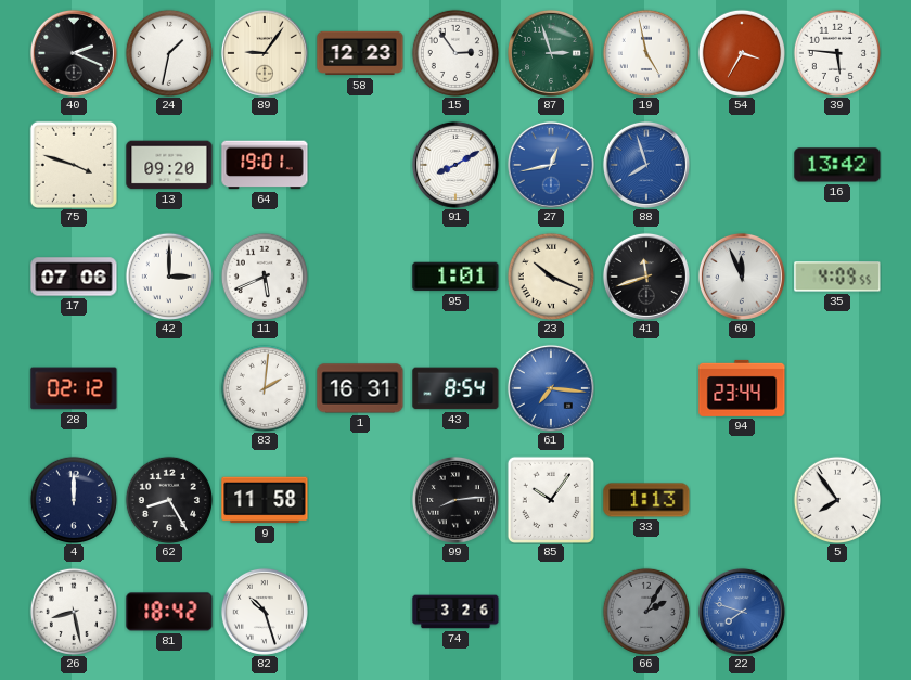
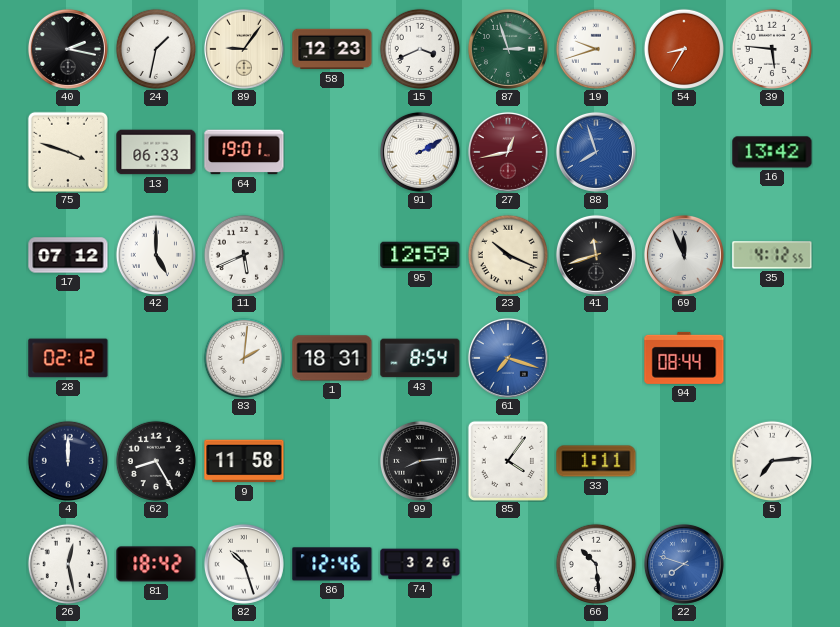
40: 2:19 -> 2:17
15: 2:54 -> 3:41
19: 4:58 -> 9:42
54: 3:35 -> 8:35
13: 09:20 -> 06:33
91: 8:10 -> 2:10
27 dial: blue -> burgundy
17: 07:06 -> 07:12
42: 3:00 -> 5:00
95: 1:01 -> 12:59
35: 4:09 -> 4:12
1: 16:31 -> 18:31
61: 7:16 -> 7:18
94: 23:44 -> 08:44
85: 10:06 -> 4:06
33: 1:13 -> 1:11
5: 7:54 -> 7:14
26: 8:28 -> 12:28
86: none -> 12:46
66: 2:05 -> 10:29
66 dial: grey -> white
